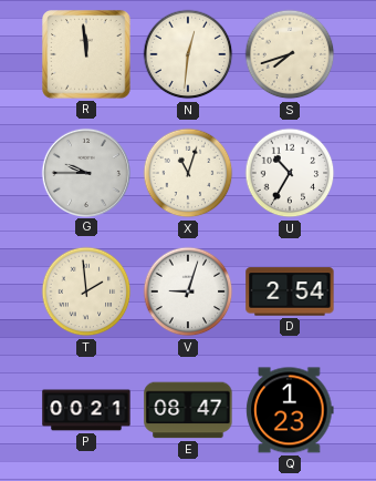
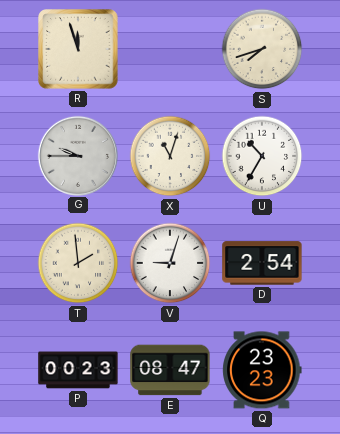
R: 11:59 -> 11:57
N: 12:31 -> none
P: 00:21 -> 00:23
Q: 1:23 -> 23:23
